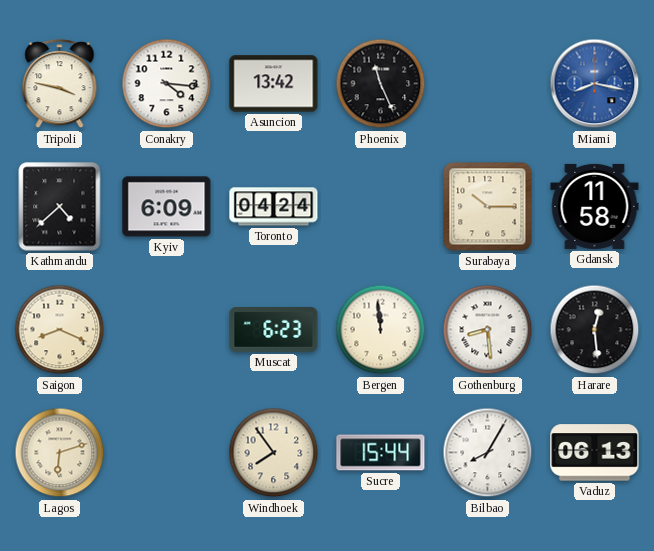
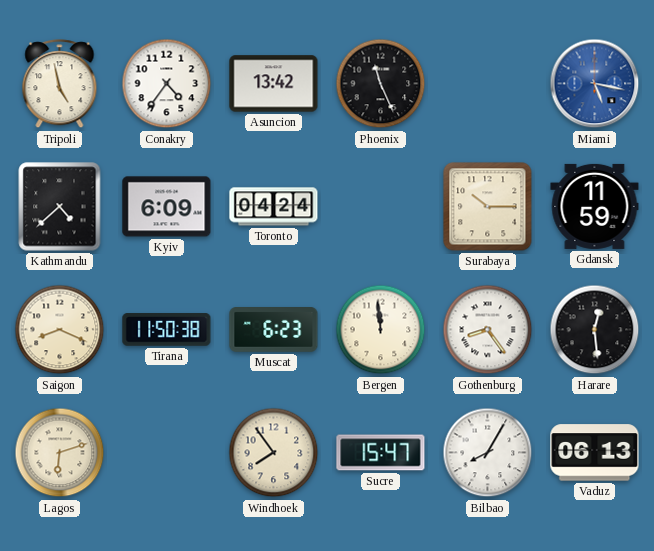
Tripoli: 3:47 -> 4:58
Conakry: 4:16 -> 4:36
Miami: 8:17 -> 5:17
Gdansk: 11:58 -> 11:59
Tirana: none -> 11:50
Gothenburg: 8:29 -> 8:24
Sucre: 15:44 -> 15:47
